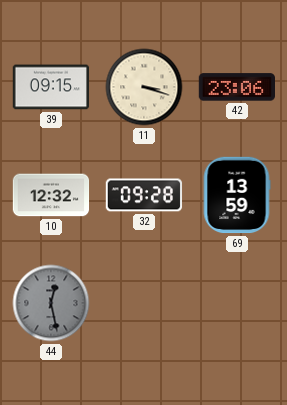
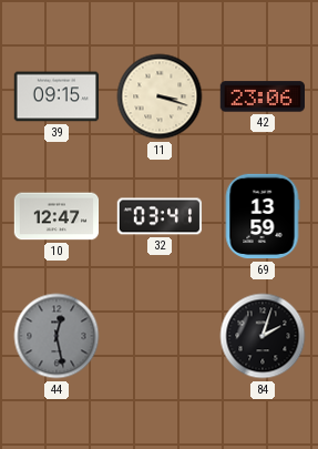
10: 12:32 -> 12:47
32: 09:28 -> 03:41
84: none -> 2:03
